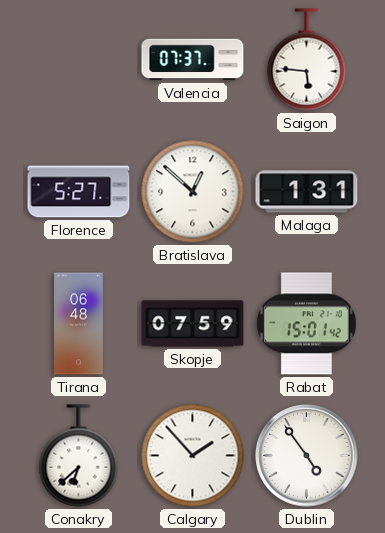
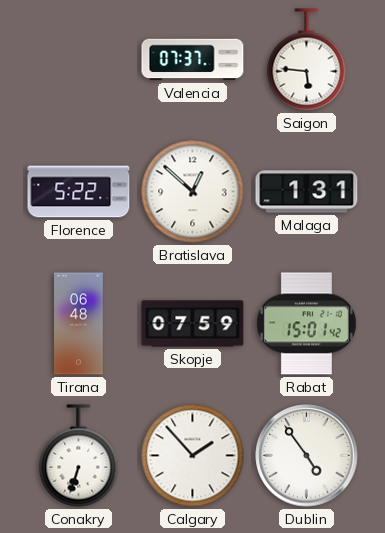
Florence: 5:27 -> 5:22
Conakry: 6:38 -> 6:33
